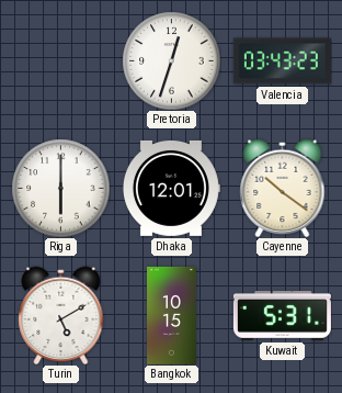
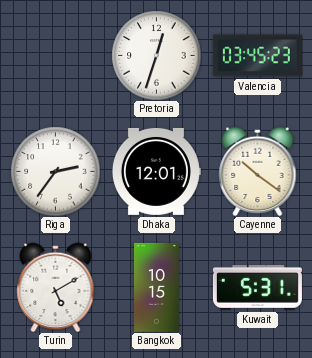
Valencia: 03:43 -> 03:45
Riga: 6:00 -> 2:36
